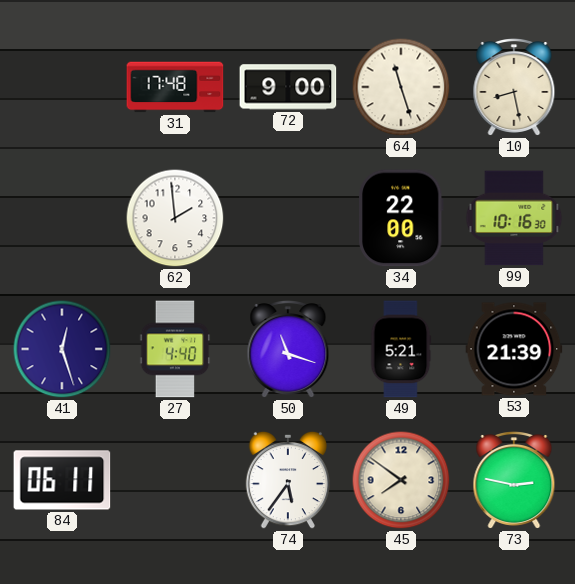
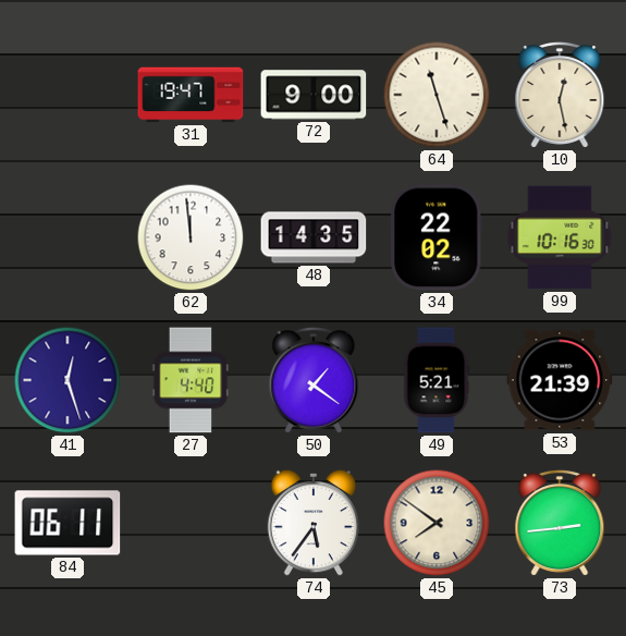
31: 17:48 -> 19:47
10: 8:28 -> 12:28
62: 1:59 -> 11:59
48: none -> 14:35
34: 22:00 -> 22:02
50: 11:18 -> 1:21
73: 2:47 -> 2:44
